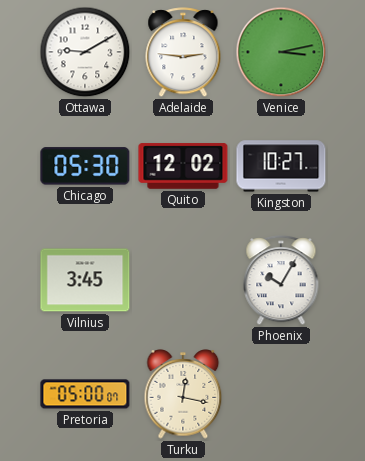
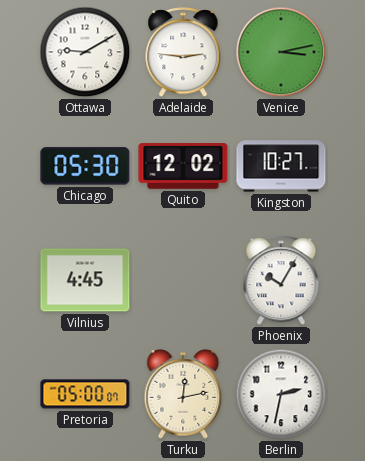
Vilnius: 3:45 -> 4:45
Turku: 12:17 -> 12:13
Berlin: none -> 2:32
